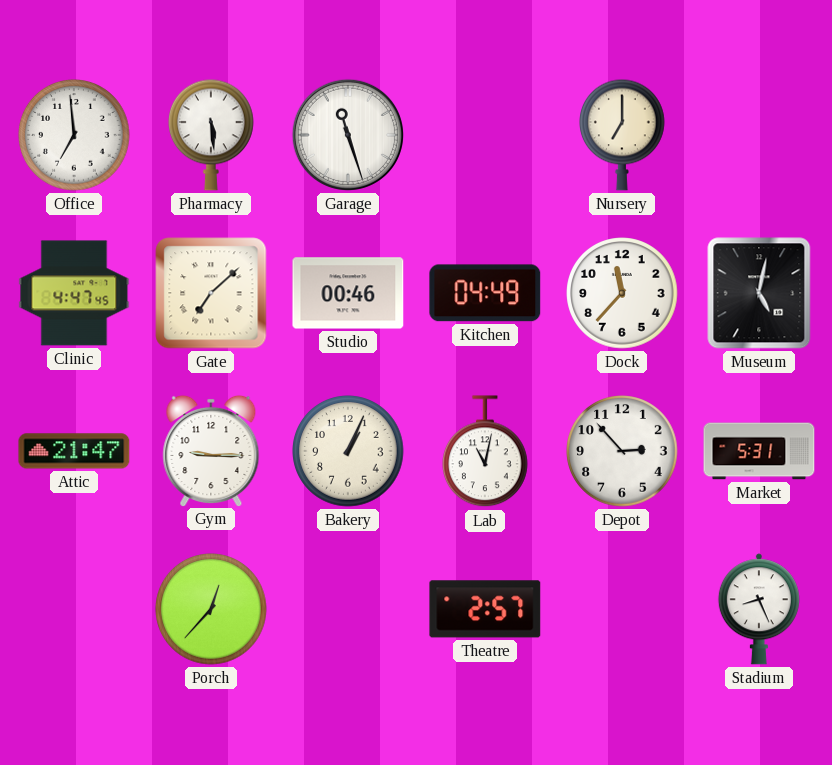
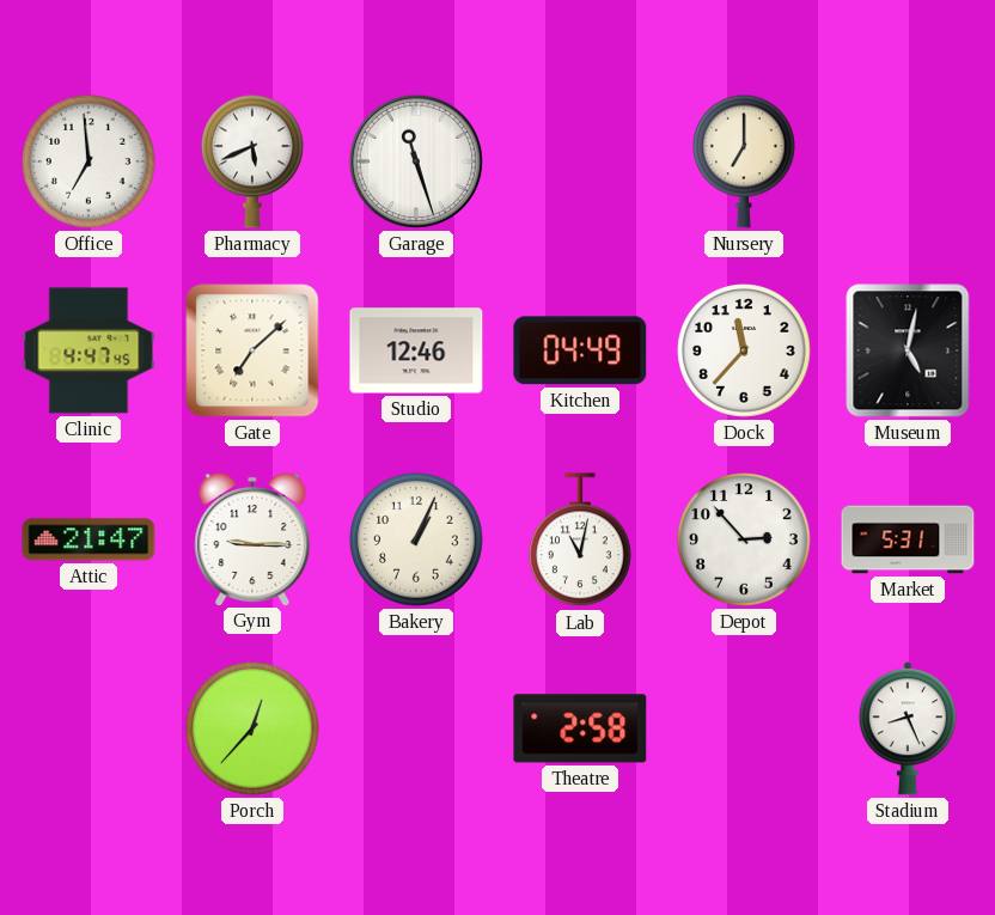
Pharmacy: 5:29 -> 5:41
Studio: 00:46 -> 12:46
Theatre: 2:57 -> 2:58
